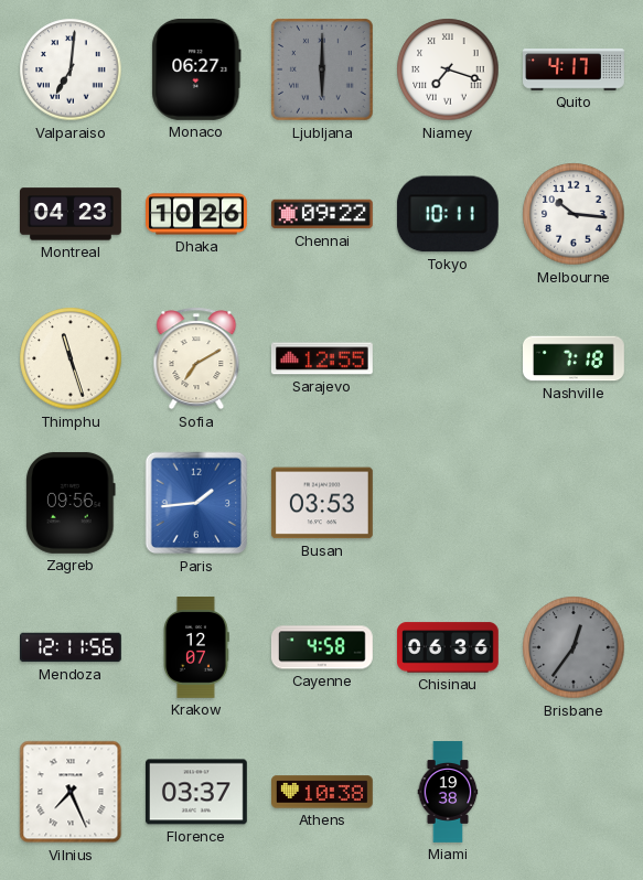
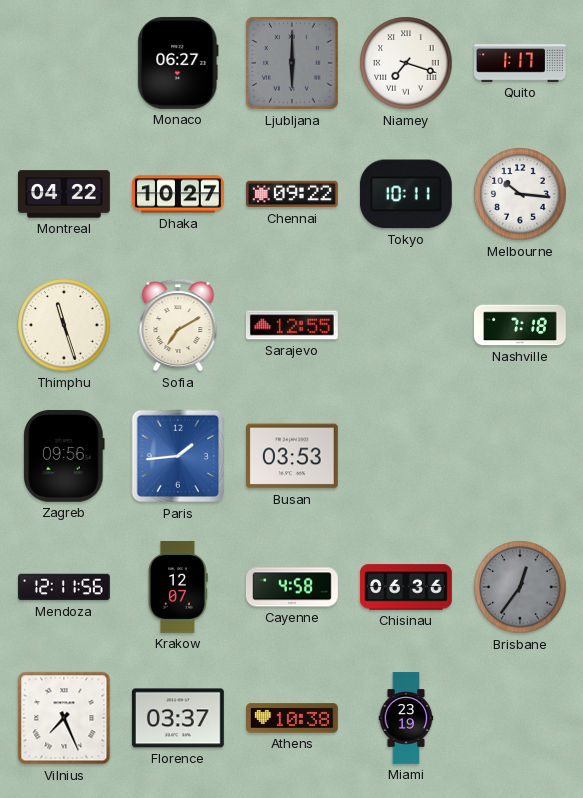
Valparaiso: 7:01 -> none
Quito: 4:17 -> 1:17
Montreal: 04:23 -> 04:22
Dhaka: 10:26 -> 10:27
Miami: 19:38 -> 23:19
